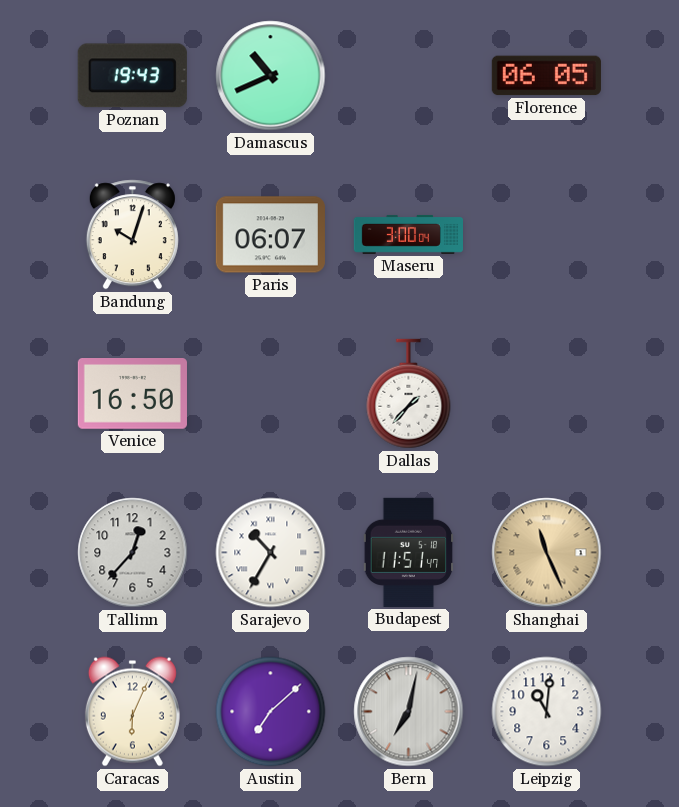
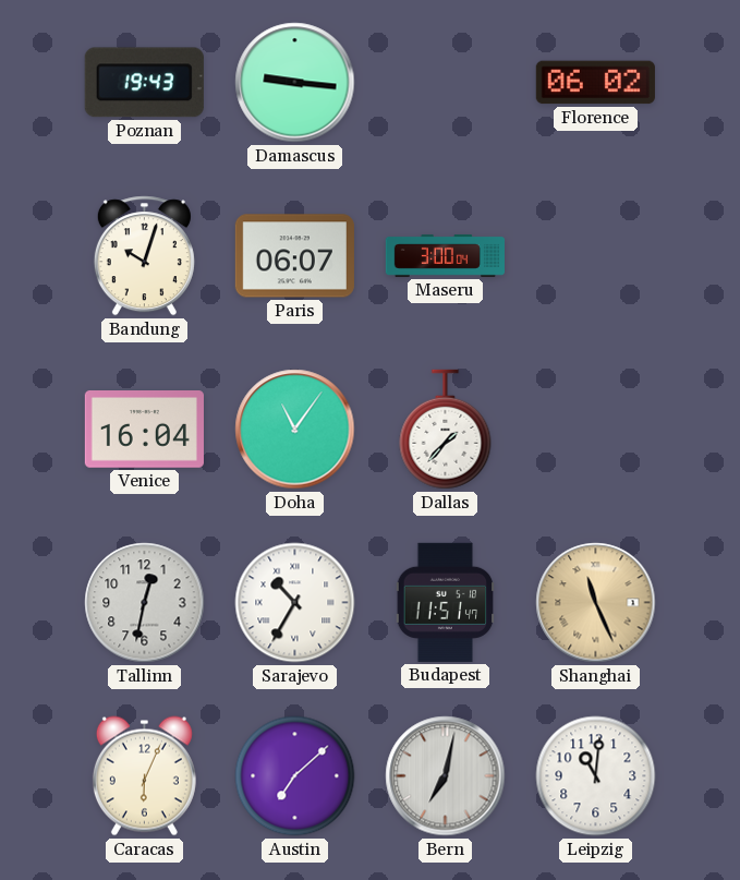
Damascus: 10:41 -> 9:16
Florence: 06:05 -> 06:02
Venice: 16:50 -> 16:04
Doha: none -> 11:06
Tallinn: 12:37 -> 12:32
